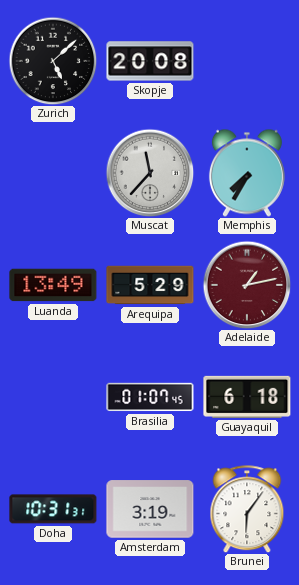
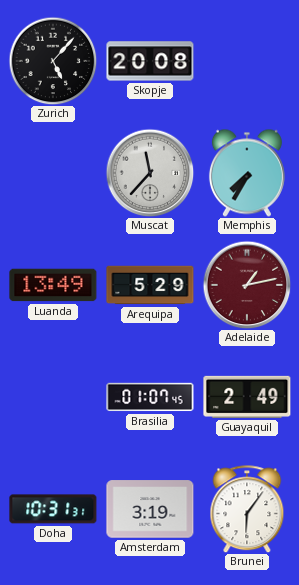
Zurich: 5:08 -> 5:07
Guayaquil: 6:18 -> 2:49
